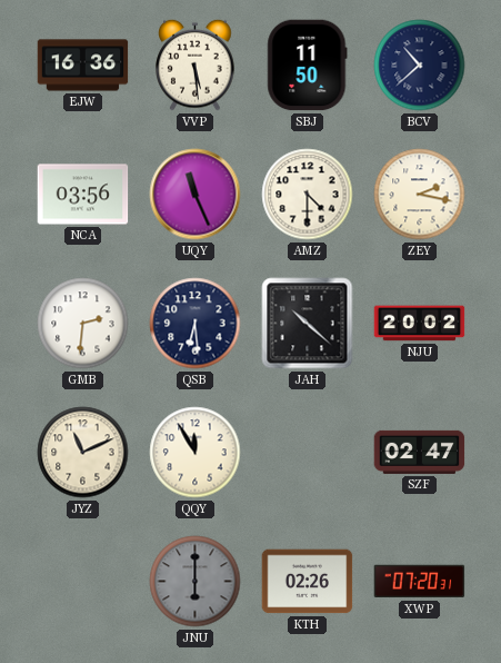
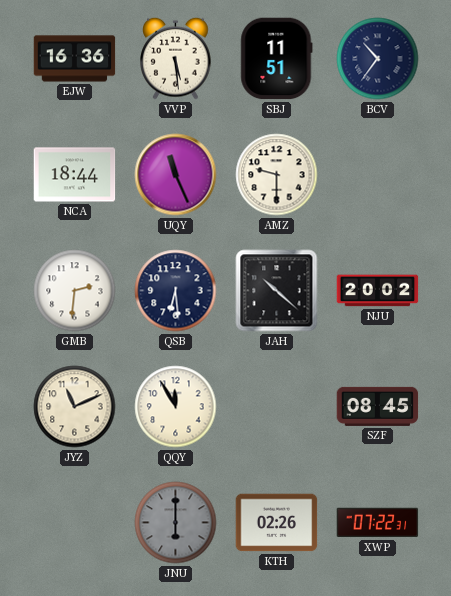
SBJ: 11:50 -> 11:51
BCV: 10:38 -> 10:36
NCA: 03:56 -> 18:44
AMZ: 4:30 -> 9:30
ZEY: 2:17 -> none
SZF: 02:47 -> 08:45
XWP: 07:20 -> 07:22
